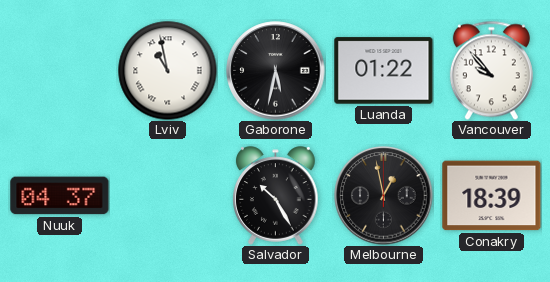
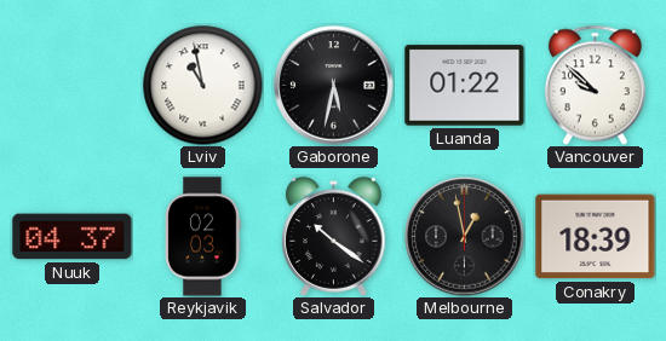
Vancouver: 9:53 -> 9:52
Reykjavik: none -> 02:03
Salvador: 10:25 -> 10:21
